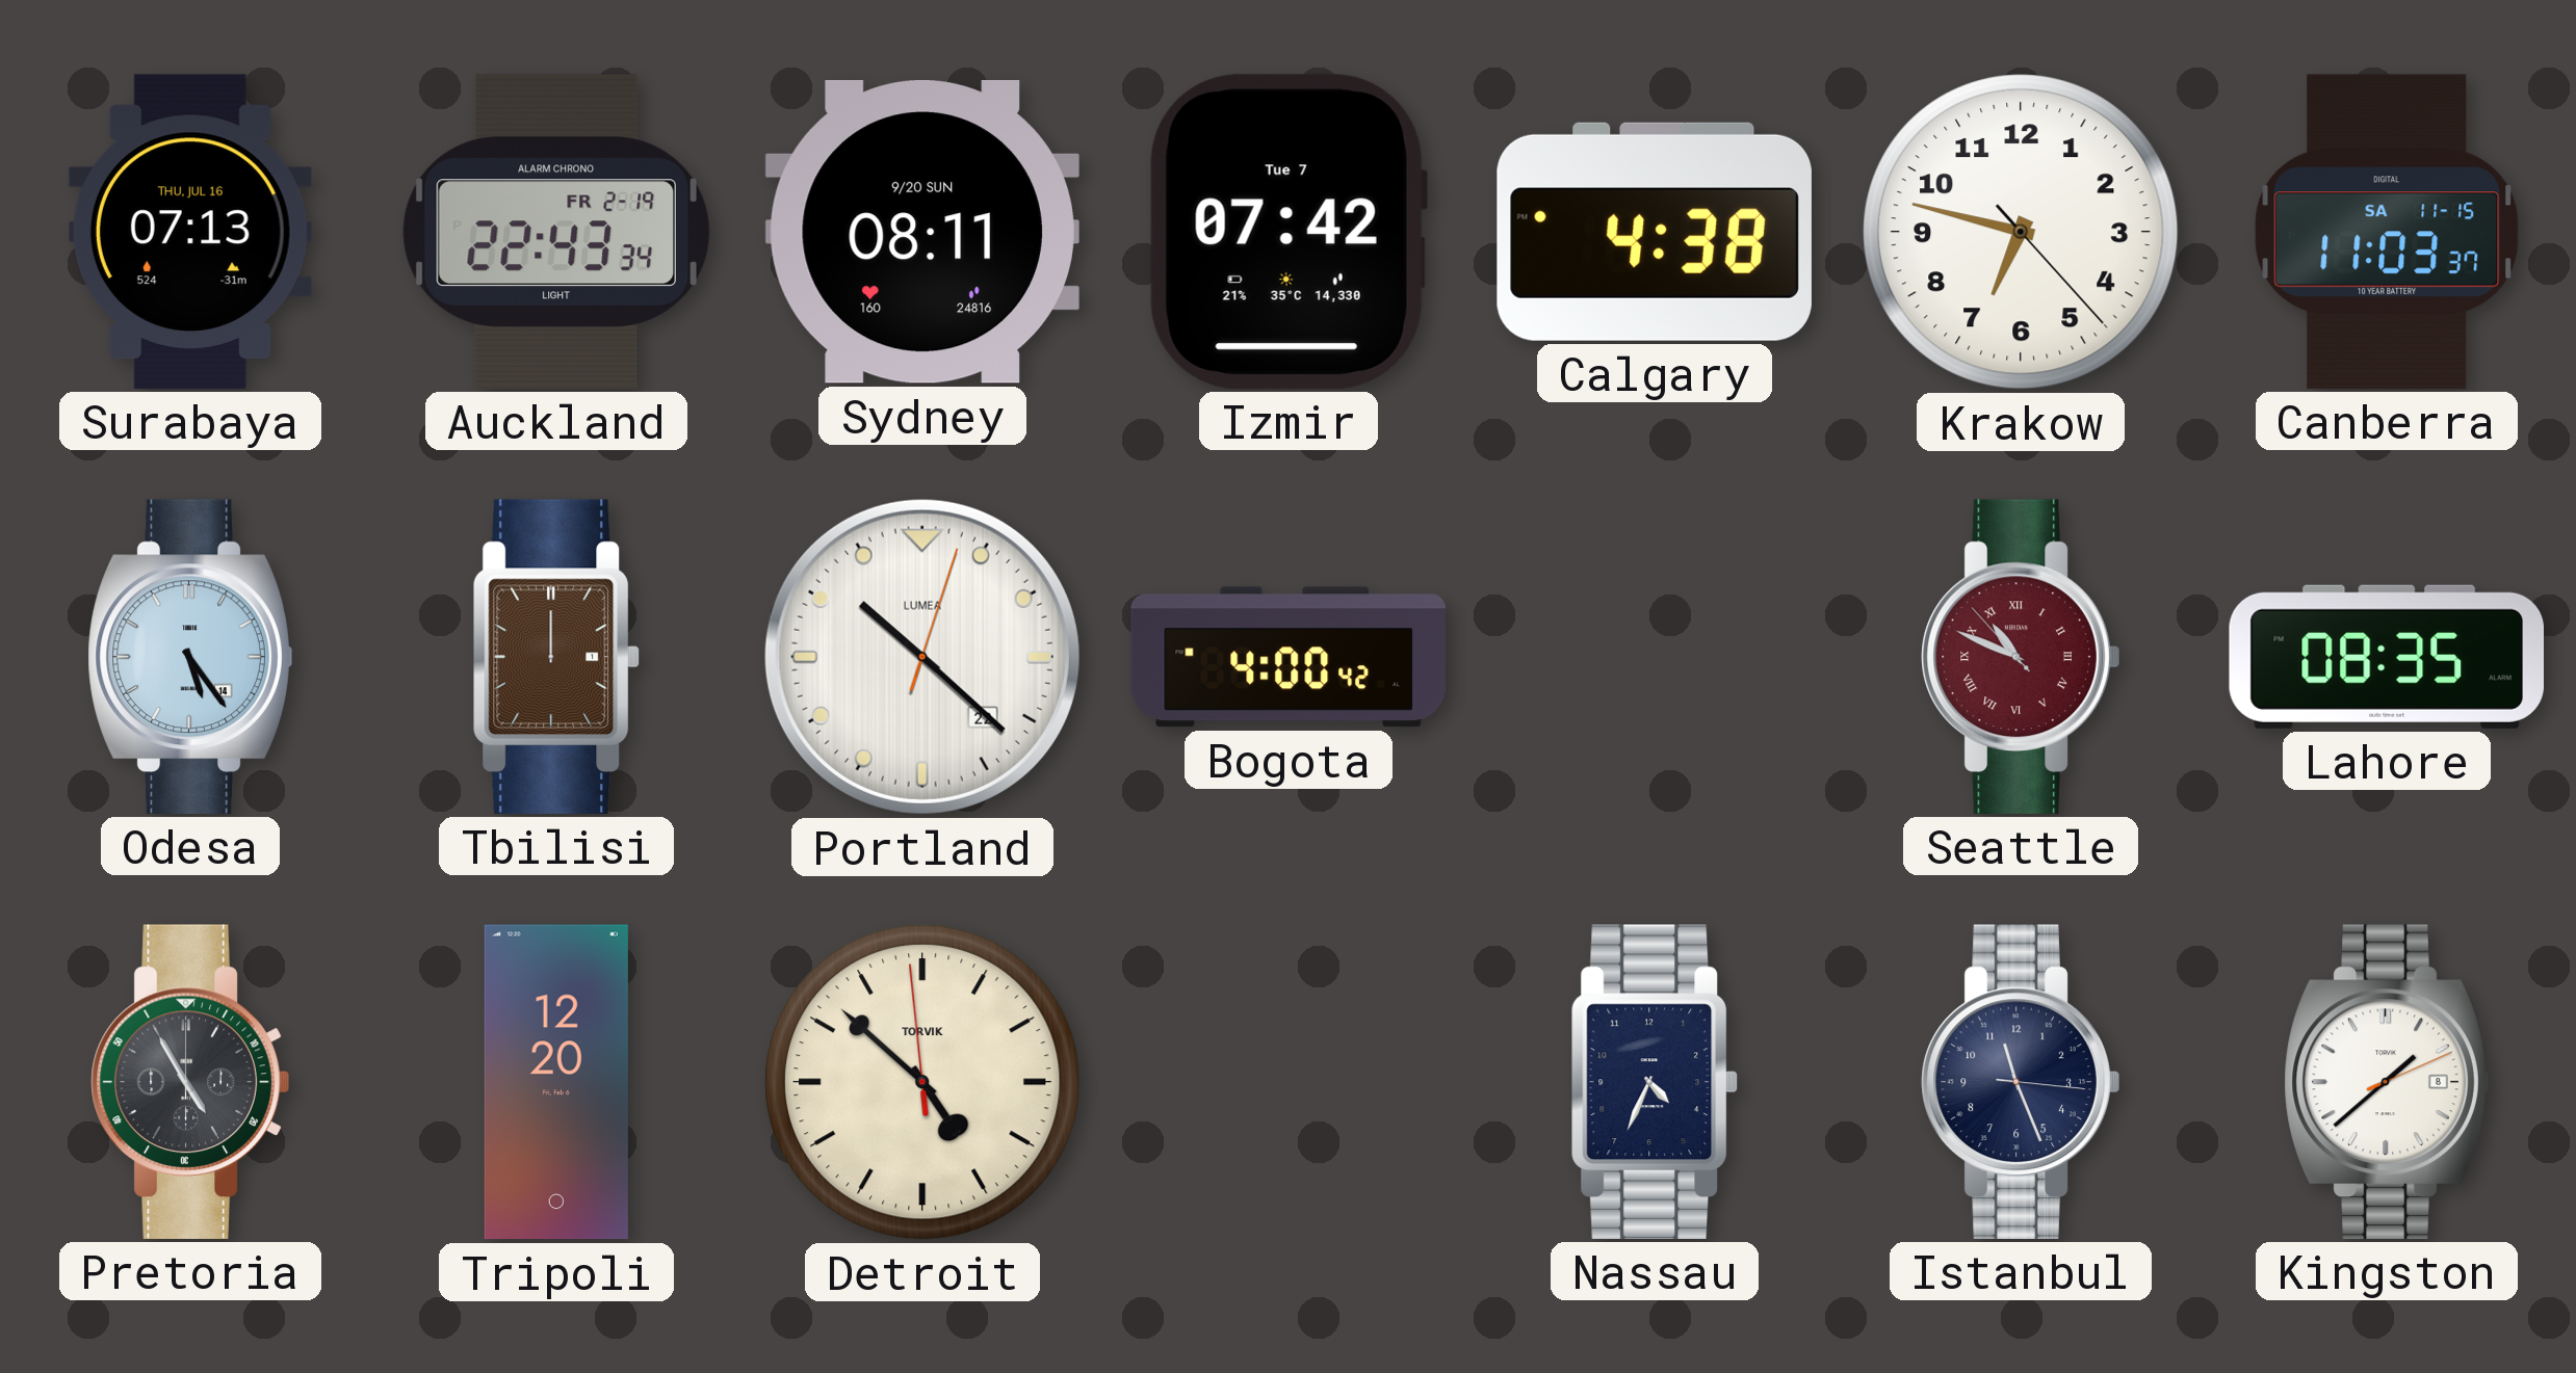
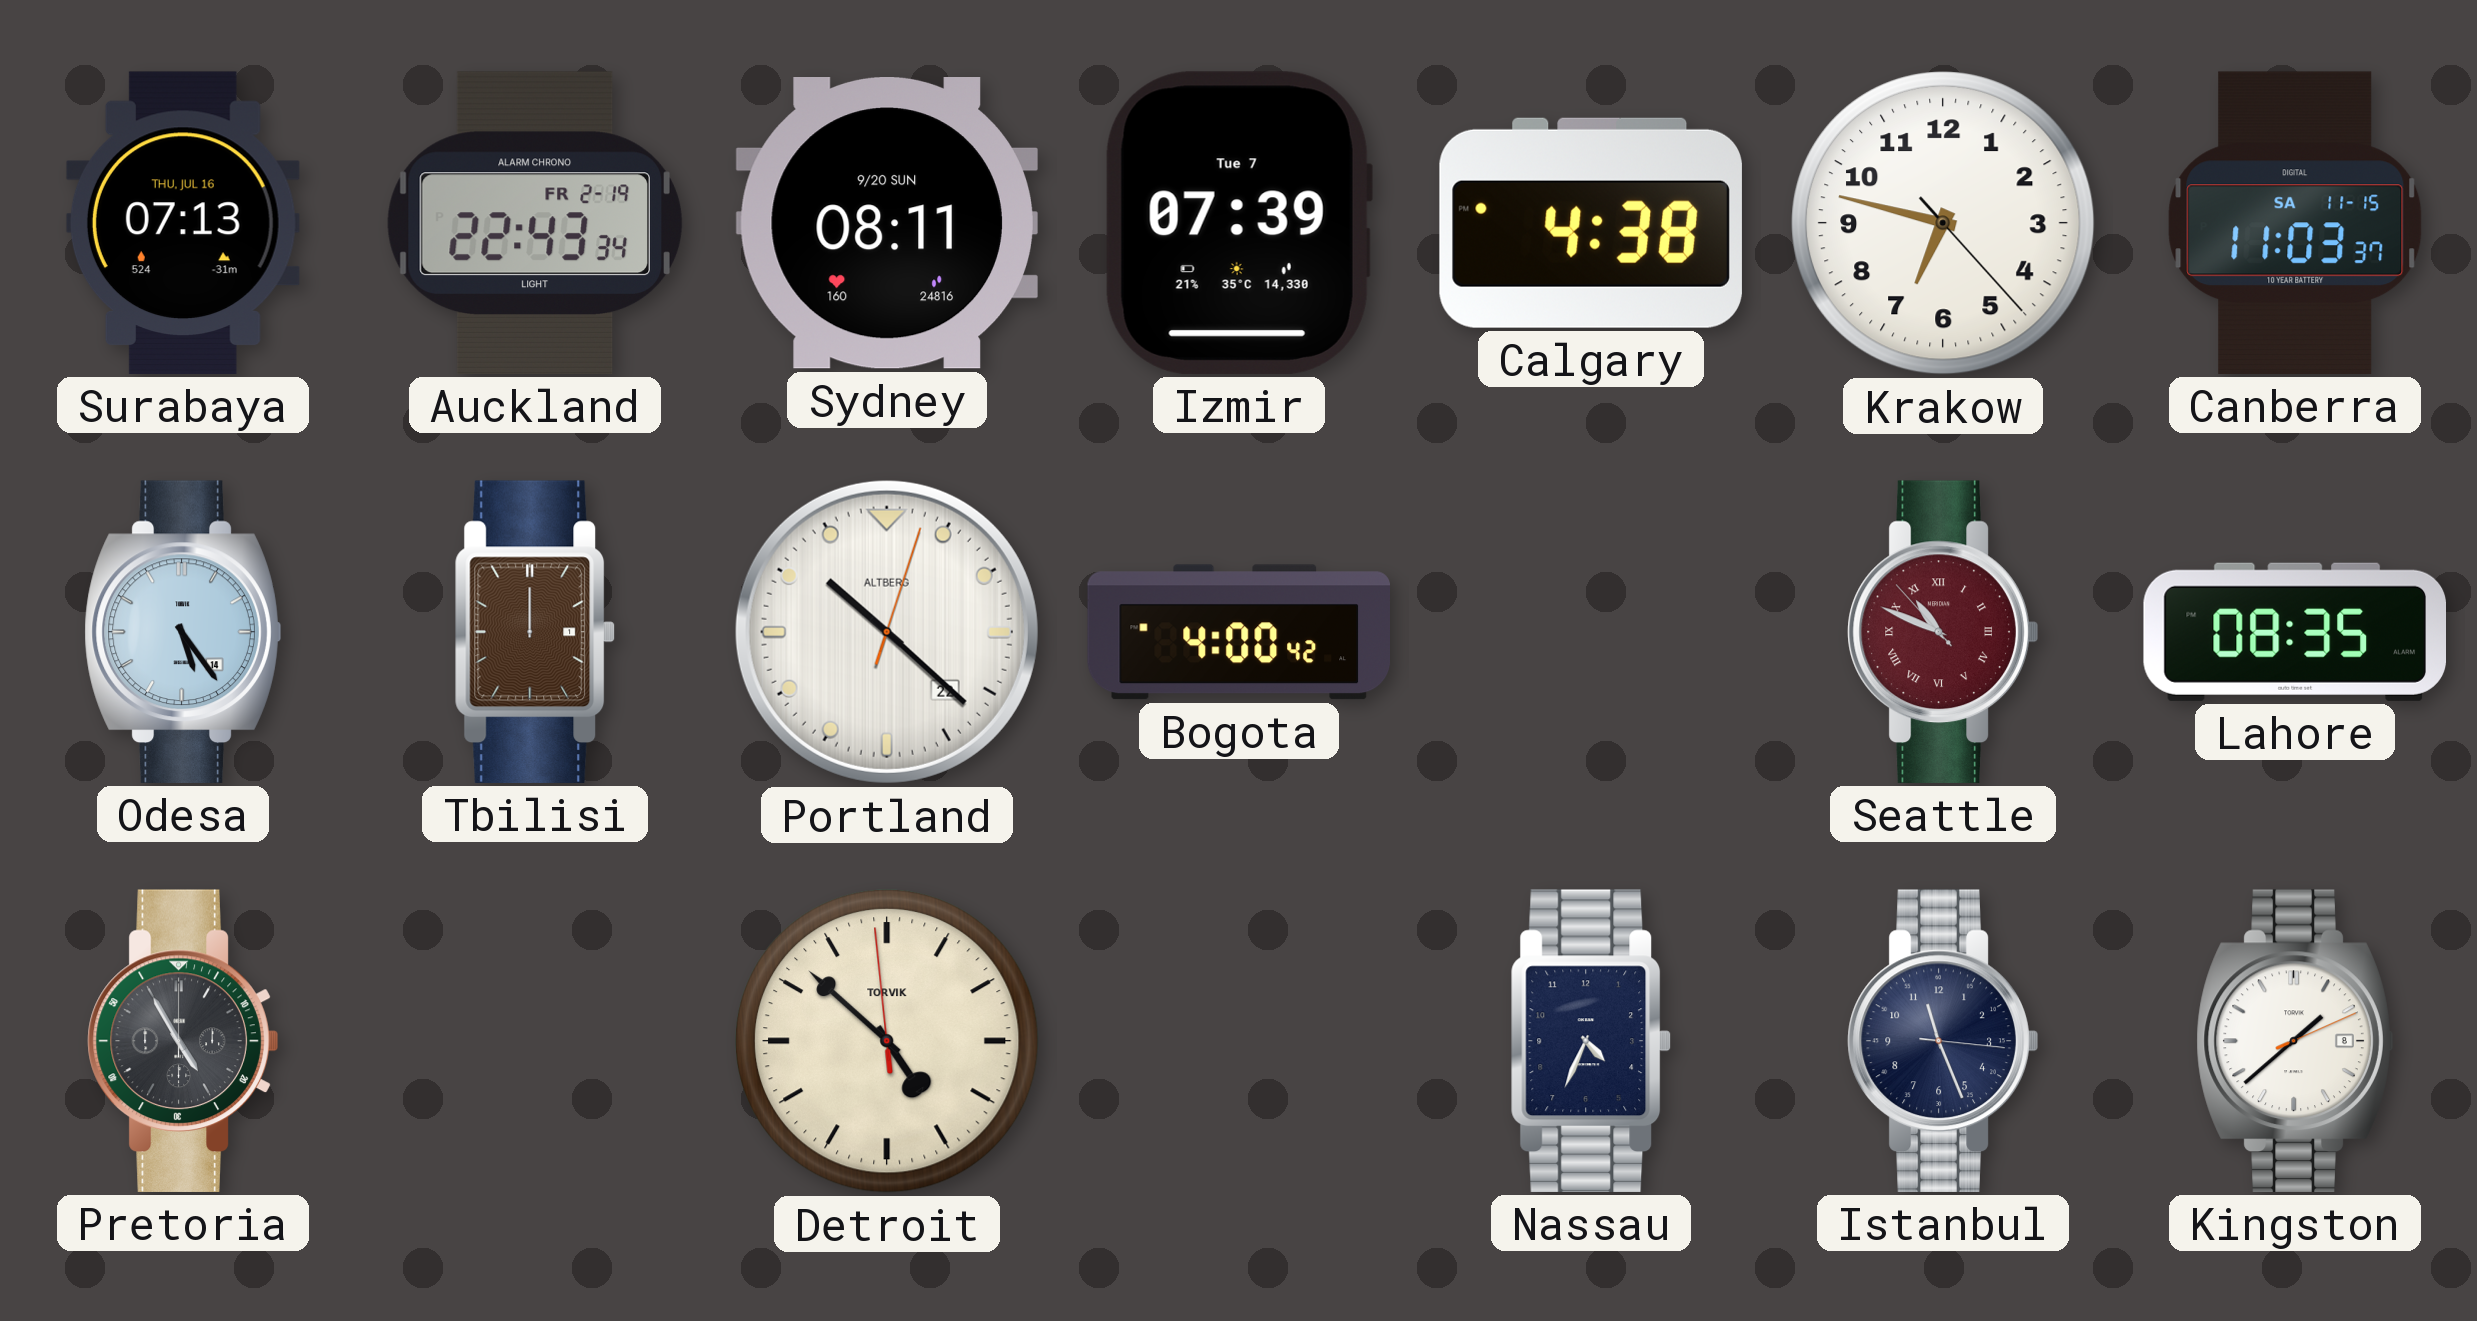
Izmir: 07:42 -> 07:39
Portland brand: LUMEA -> ALTBERG
Tripoli: 12:20 -> none
